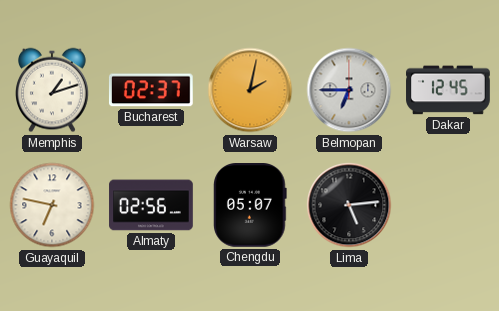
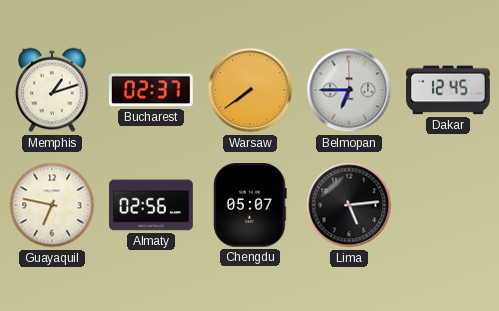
Warsaw: 2:02 -> 7:39
